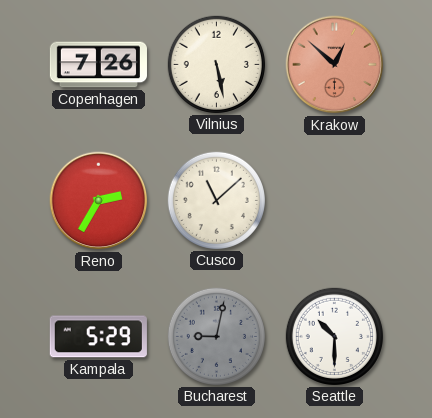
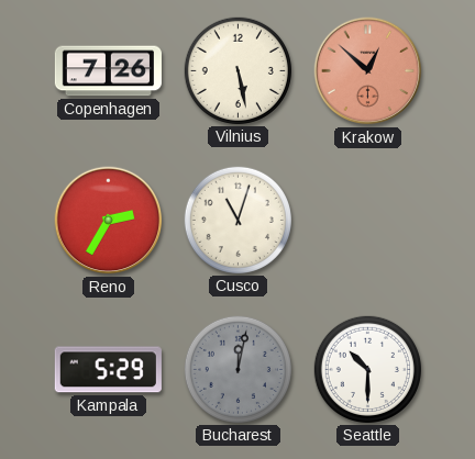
Cusco: 11:08 -> 11:03
Bucharest: 9:02 -> 12:02
